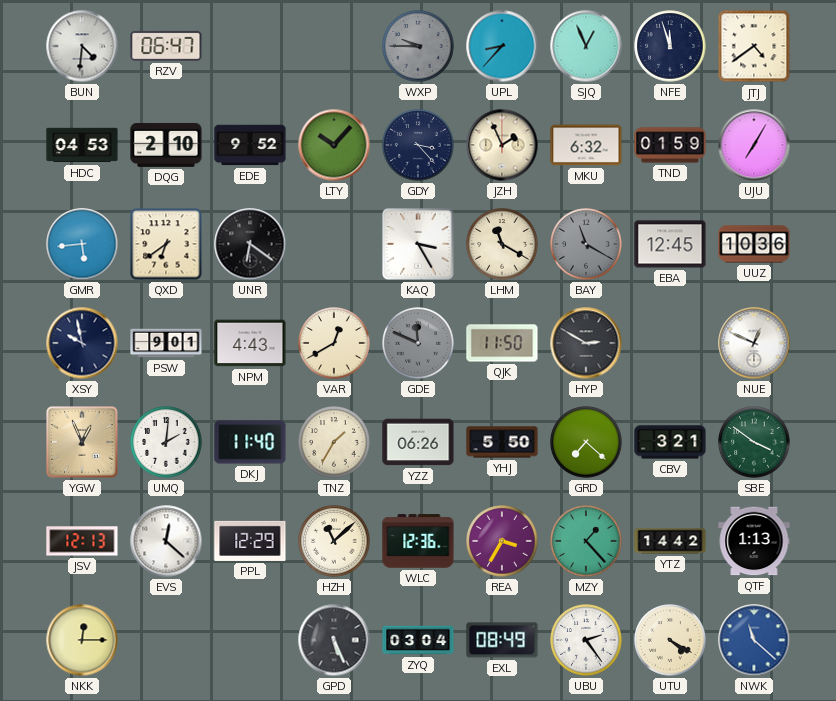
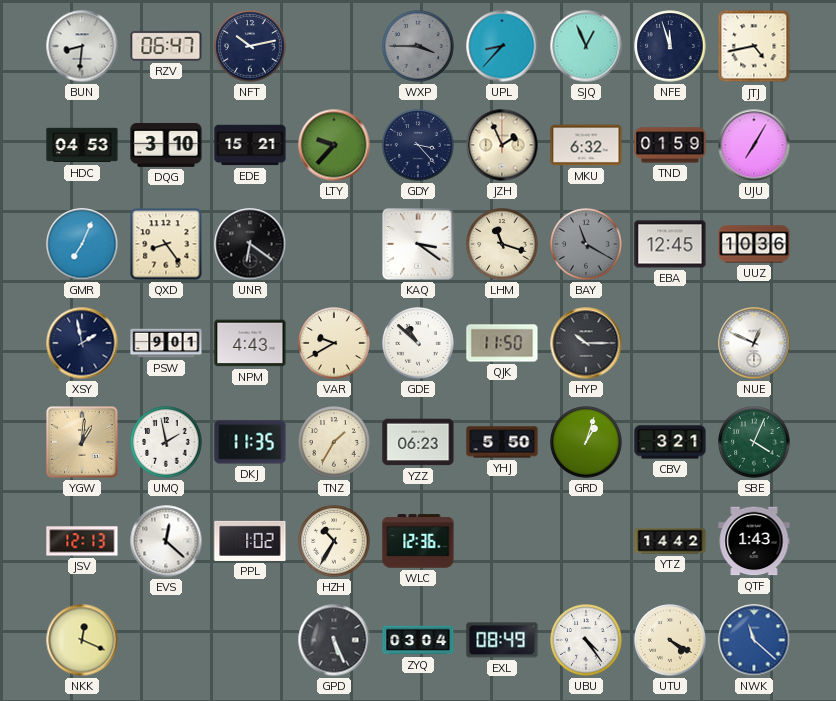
BUN: 4:31 -> 8:31
NFT: none -> 10:13
WXP: 9:45 -> 3:45
JTJ: 4:39 -> 4:43
DQG: 2:10 -> 3:10
EDE: 9:52 -> 15:21
LTY: 10:07 -> 9:37
GMR: 5:44 -> 7:04
QXD: 6:39 -> 8:24
KAQ: 3:25 -> 3:21
LHM: 11:20 -> 11:18
XSY: 9:58 -> 1:58
VAR: 12:40 -> 9:40
GDE: 11:49 -> 10:52
GDE dial: grey -> white
HYP: 2:50 -> 10:15
YGW: 12:56 -> 1:01
UMQ: 2:01 -> 1:58
DKJ: 11:40 -> 11:35
YZZ: 06:26 -> 06:23
GRD: 7:22 -> 1:03
SBE: 3:51 -> 4:04
PPL: 12:29 -> 1:02
HZH: 11:08 -> 10:35
REA: 3:35 -> none
MZY: 1:23 -> none
QTF: 1:13 -> 1:43
NKK: 12:15 -> 12:19
UBU: 2:24 -> 4:24
